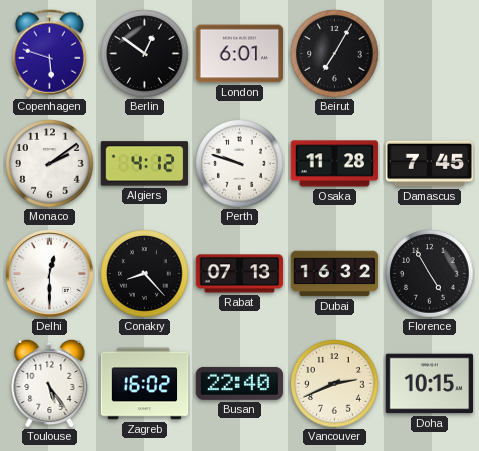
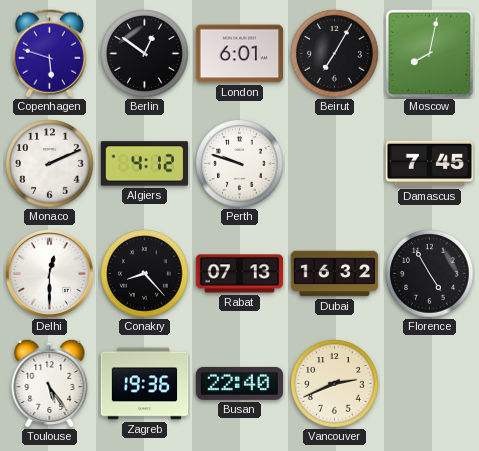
Moscow: none -> 8:02
Monaco: 2:09 -> 2:11
Osaka: 11:28 -> none
Zagreb: 16:02 -> 19:36
Doha: 10:15 -> none
